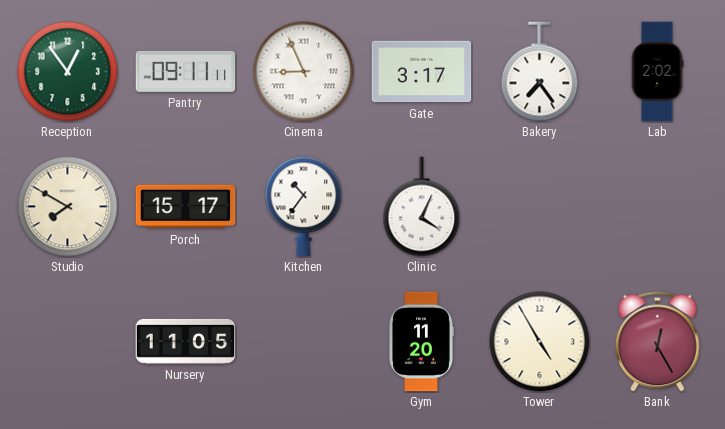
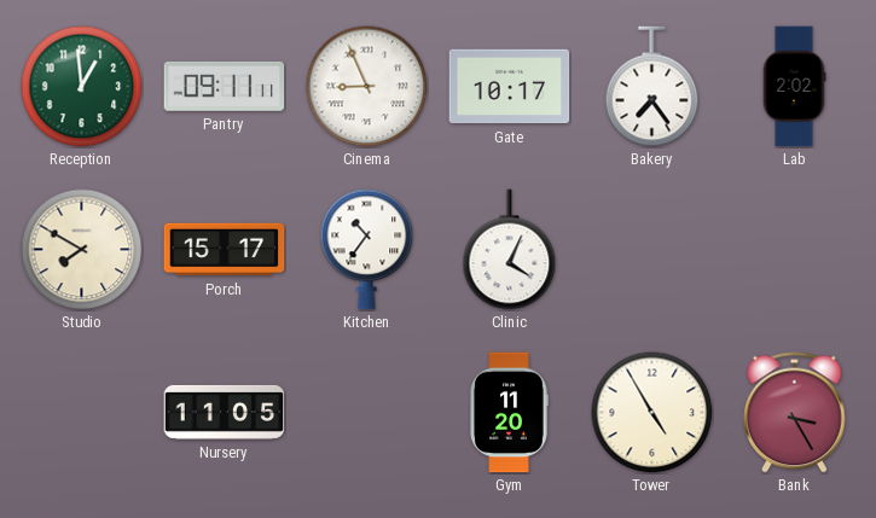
Reception: 12:54 -> 12:59
Gate: 3:17 -> 10:17
Bank: 12:25 -> 3:25
